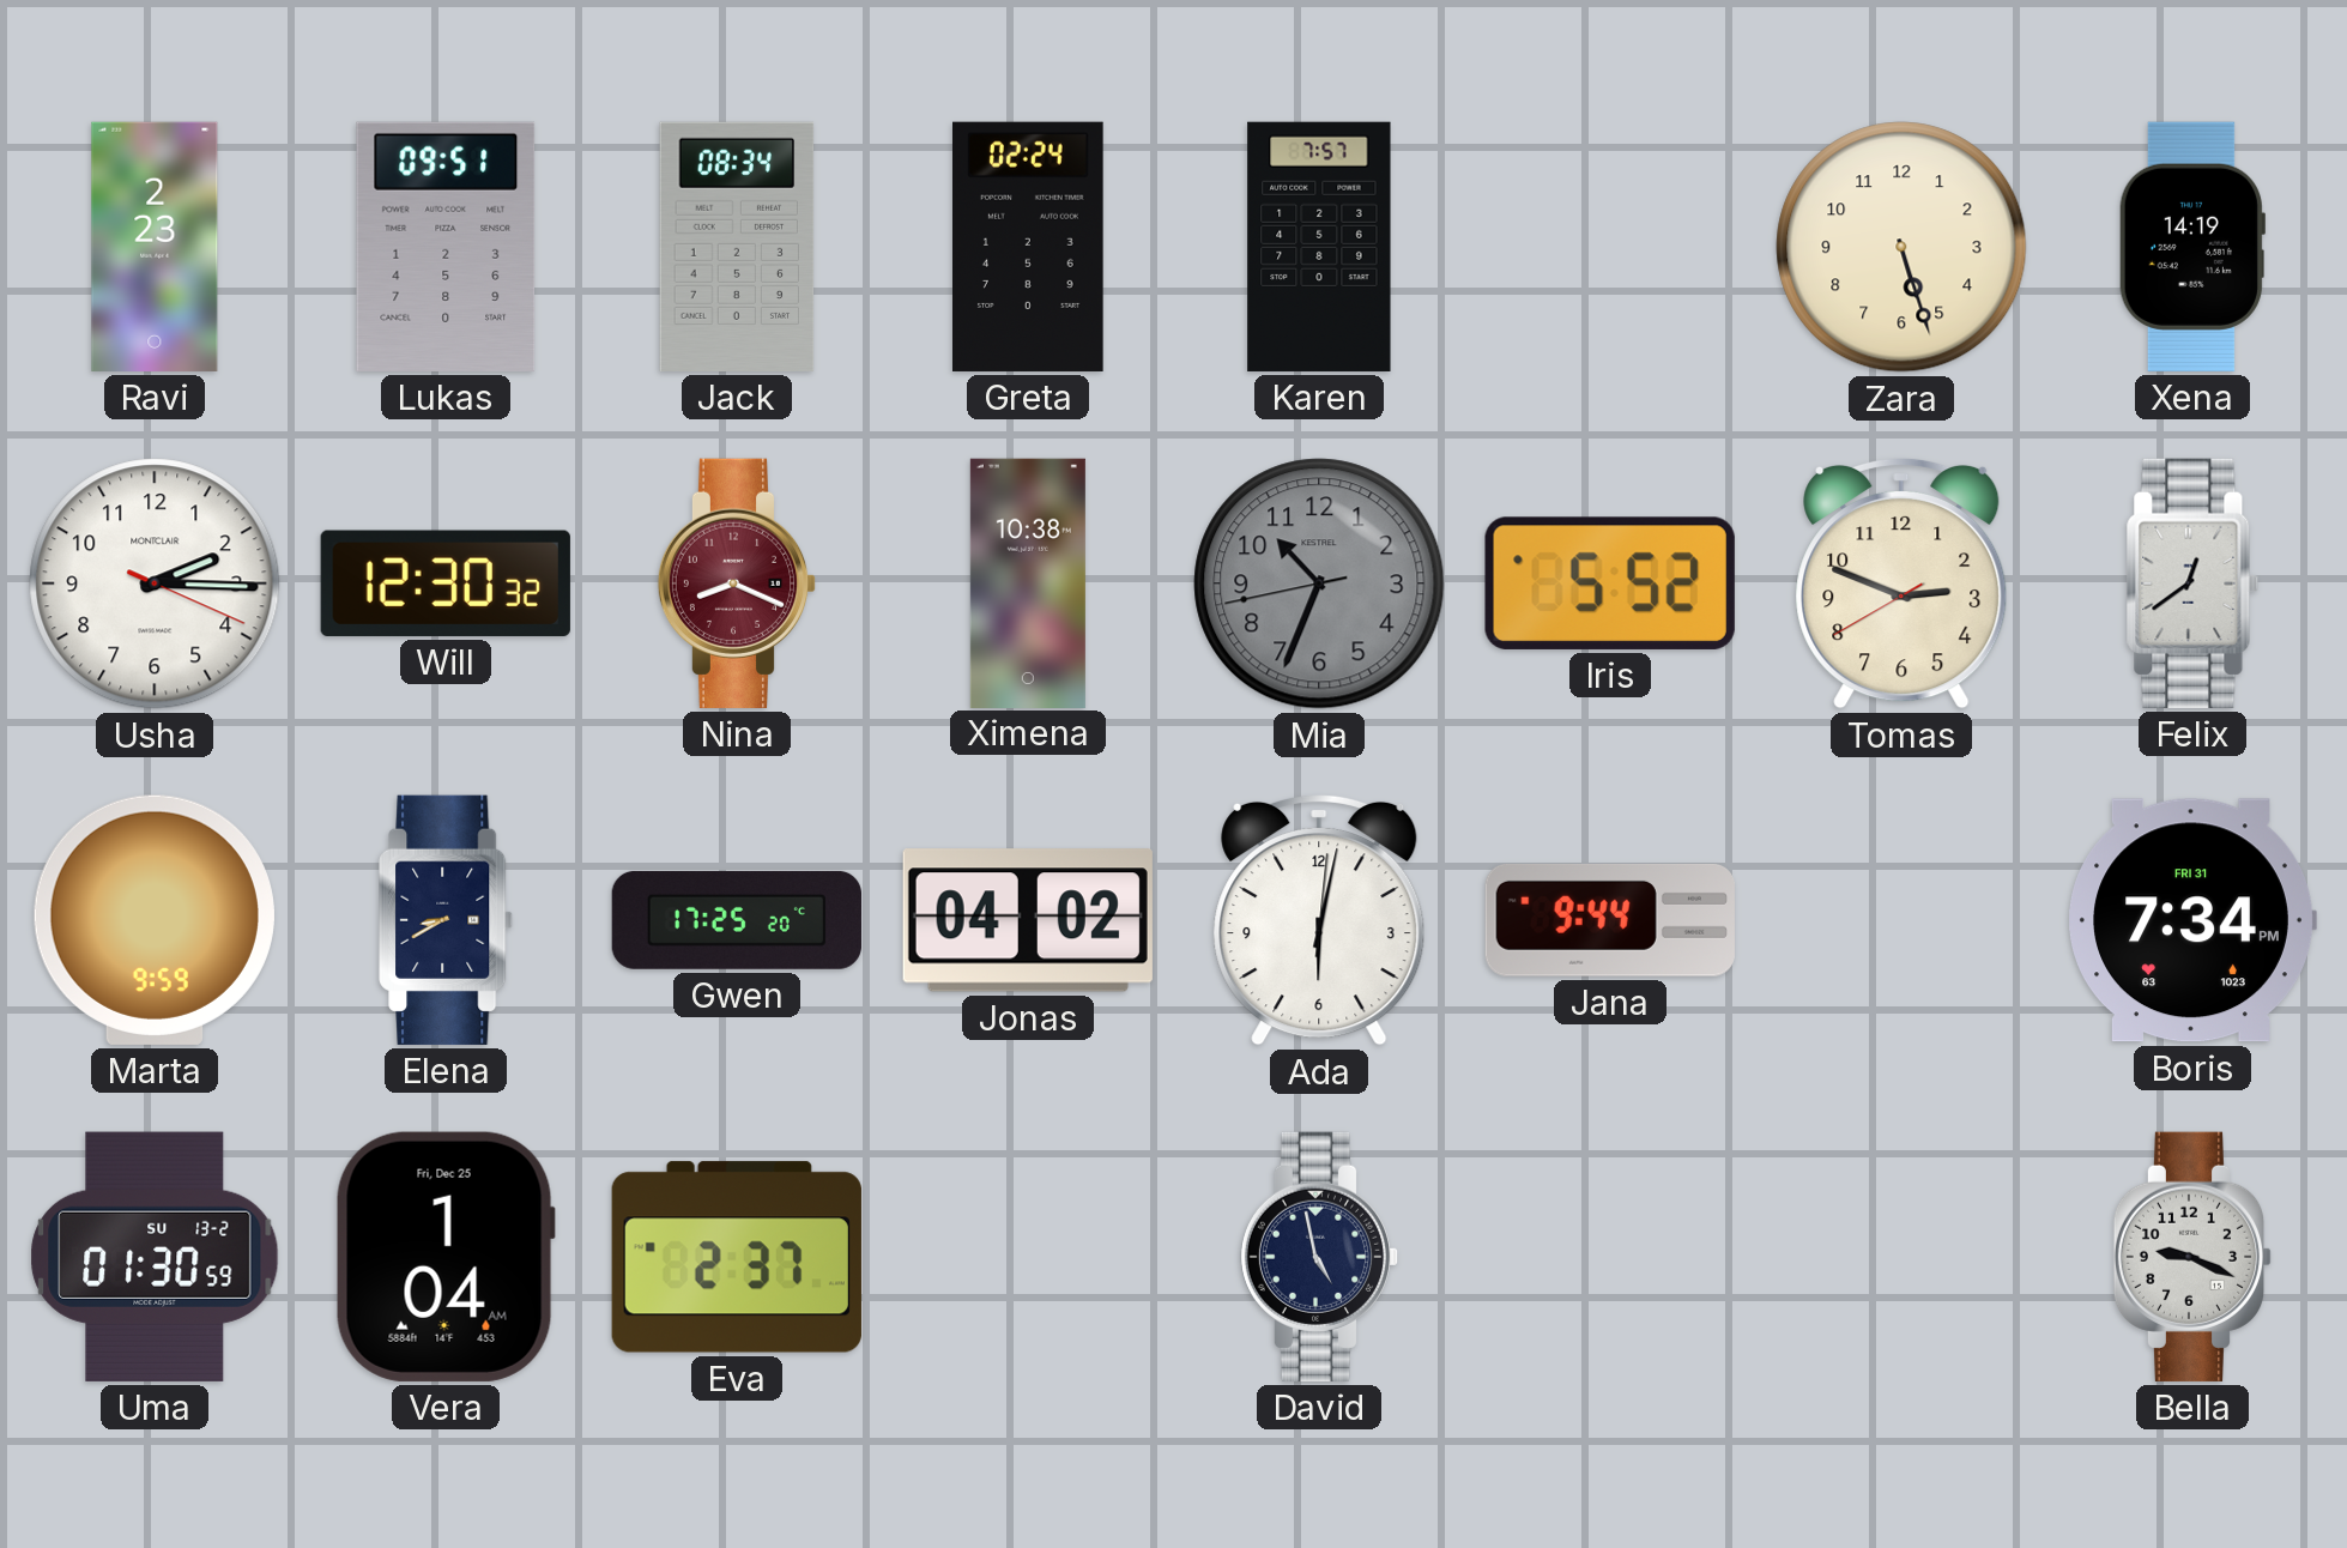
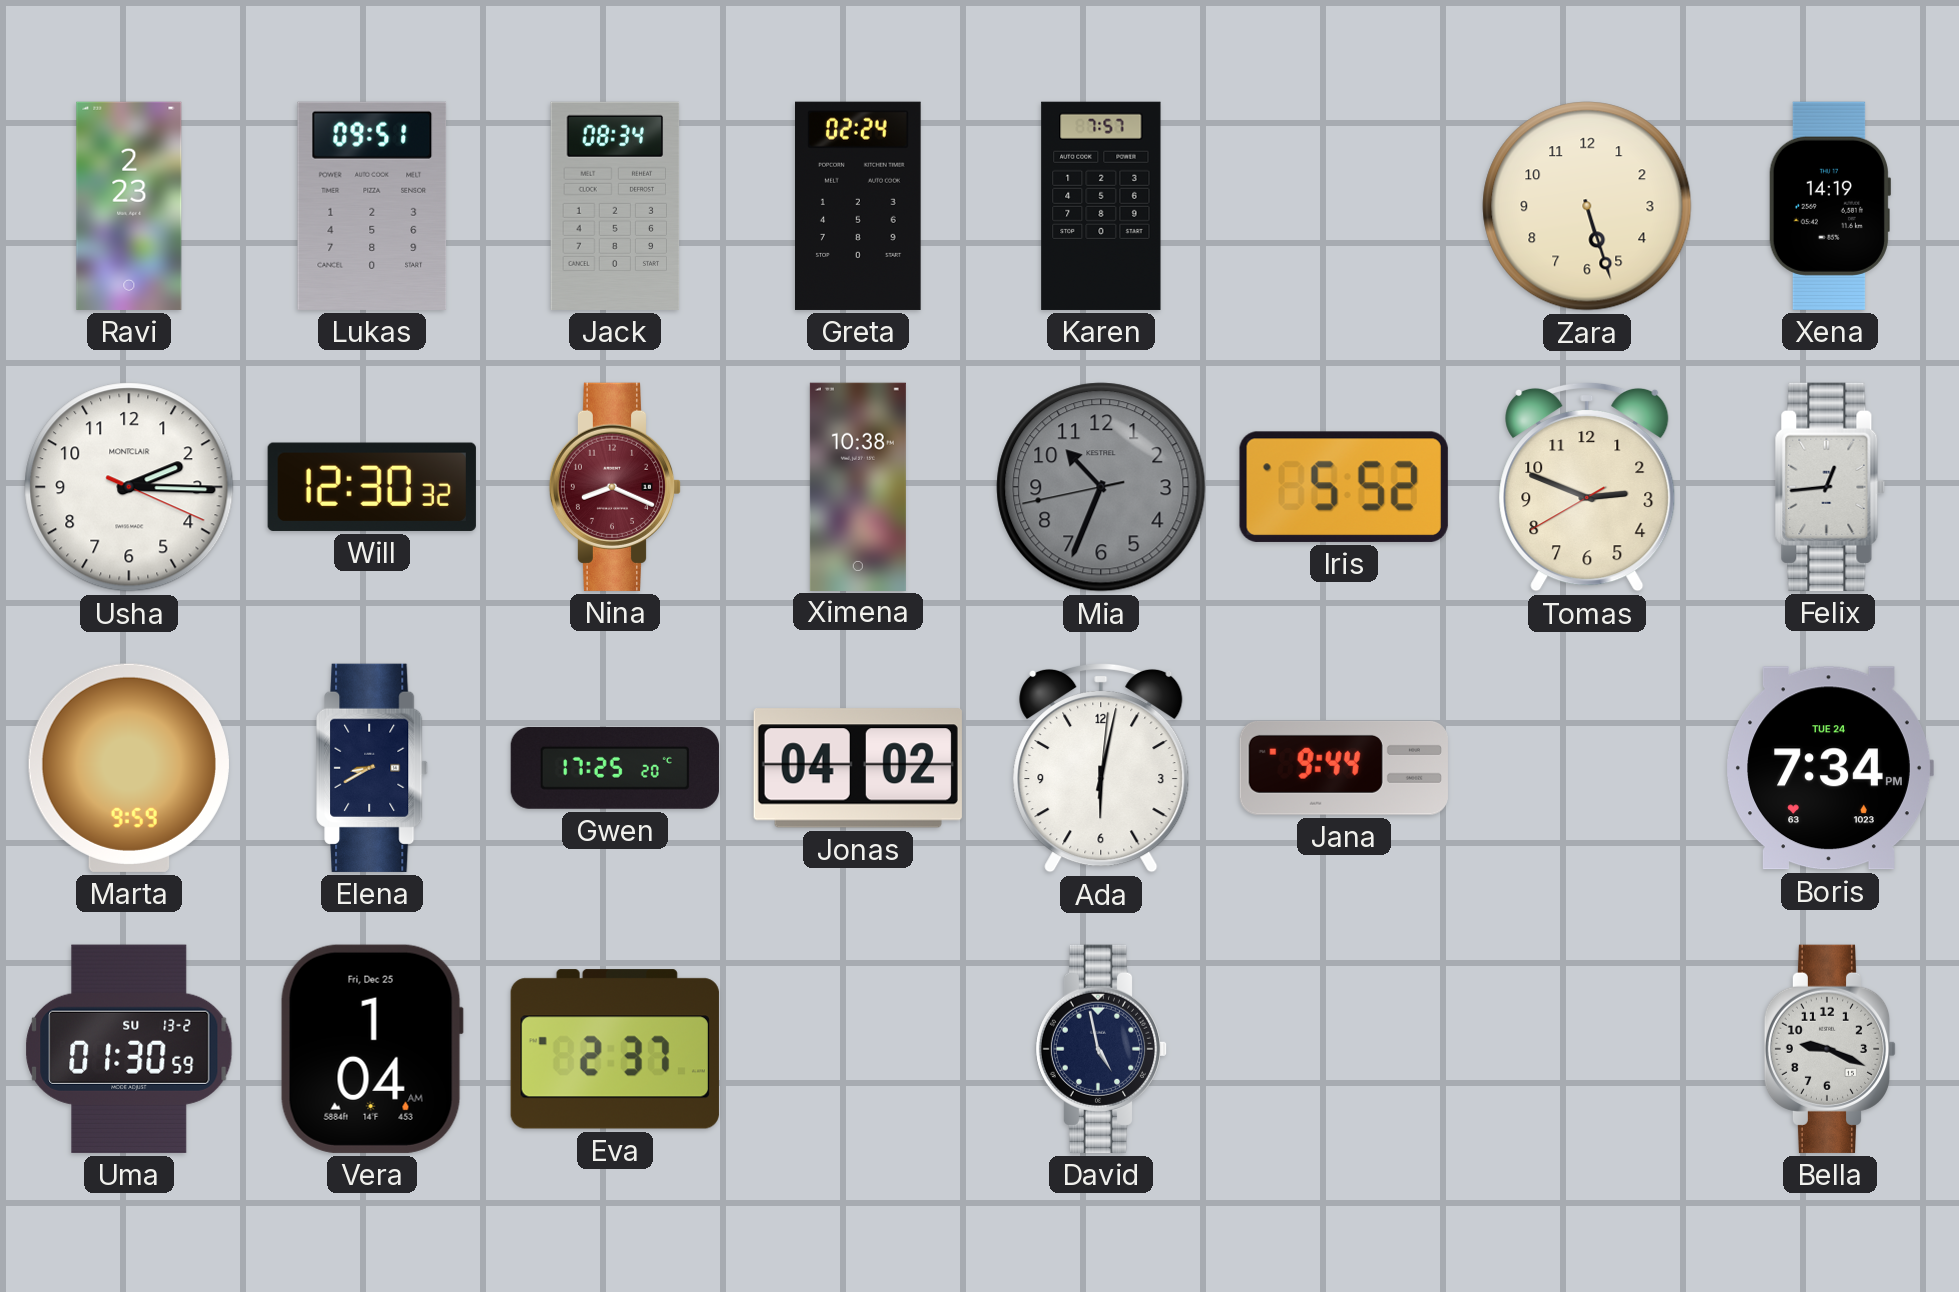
Felix: 12:39 -> 12:44
Boris date: FRI 31 -> TUE 24
